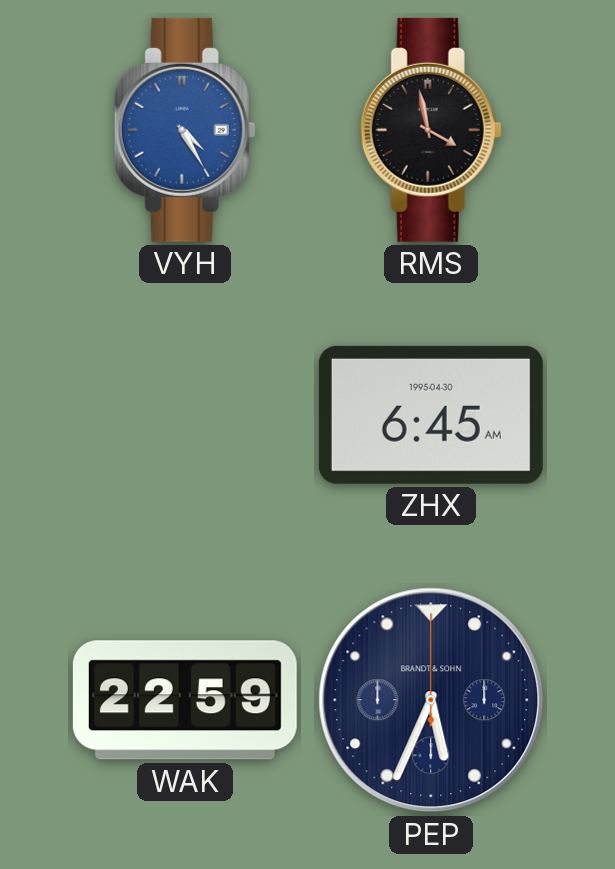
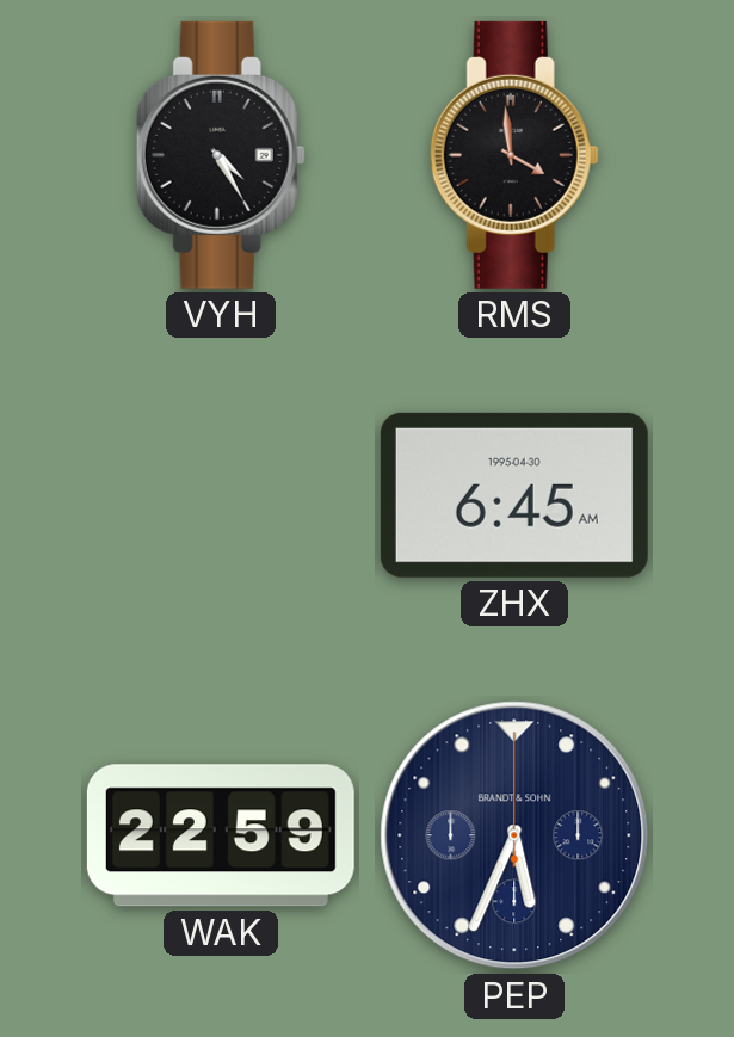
VYH dial: blue -> black
RMS: 3:58 -> 3:59
